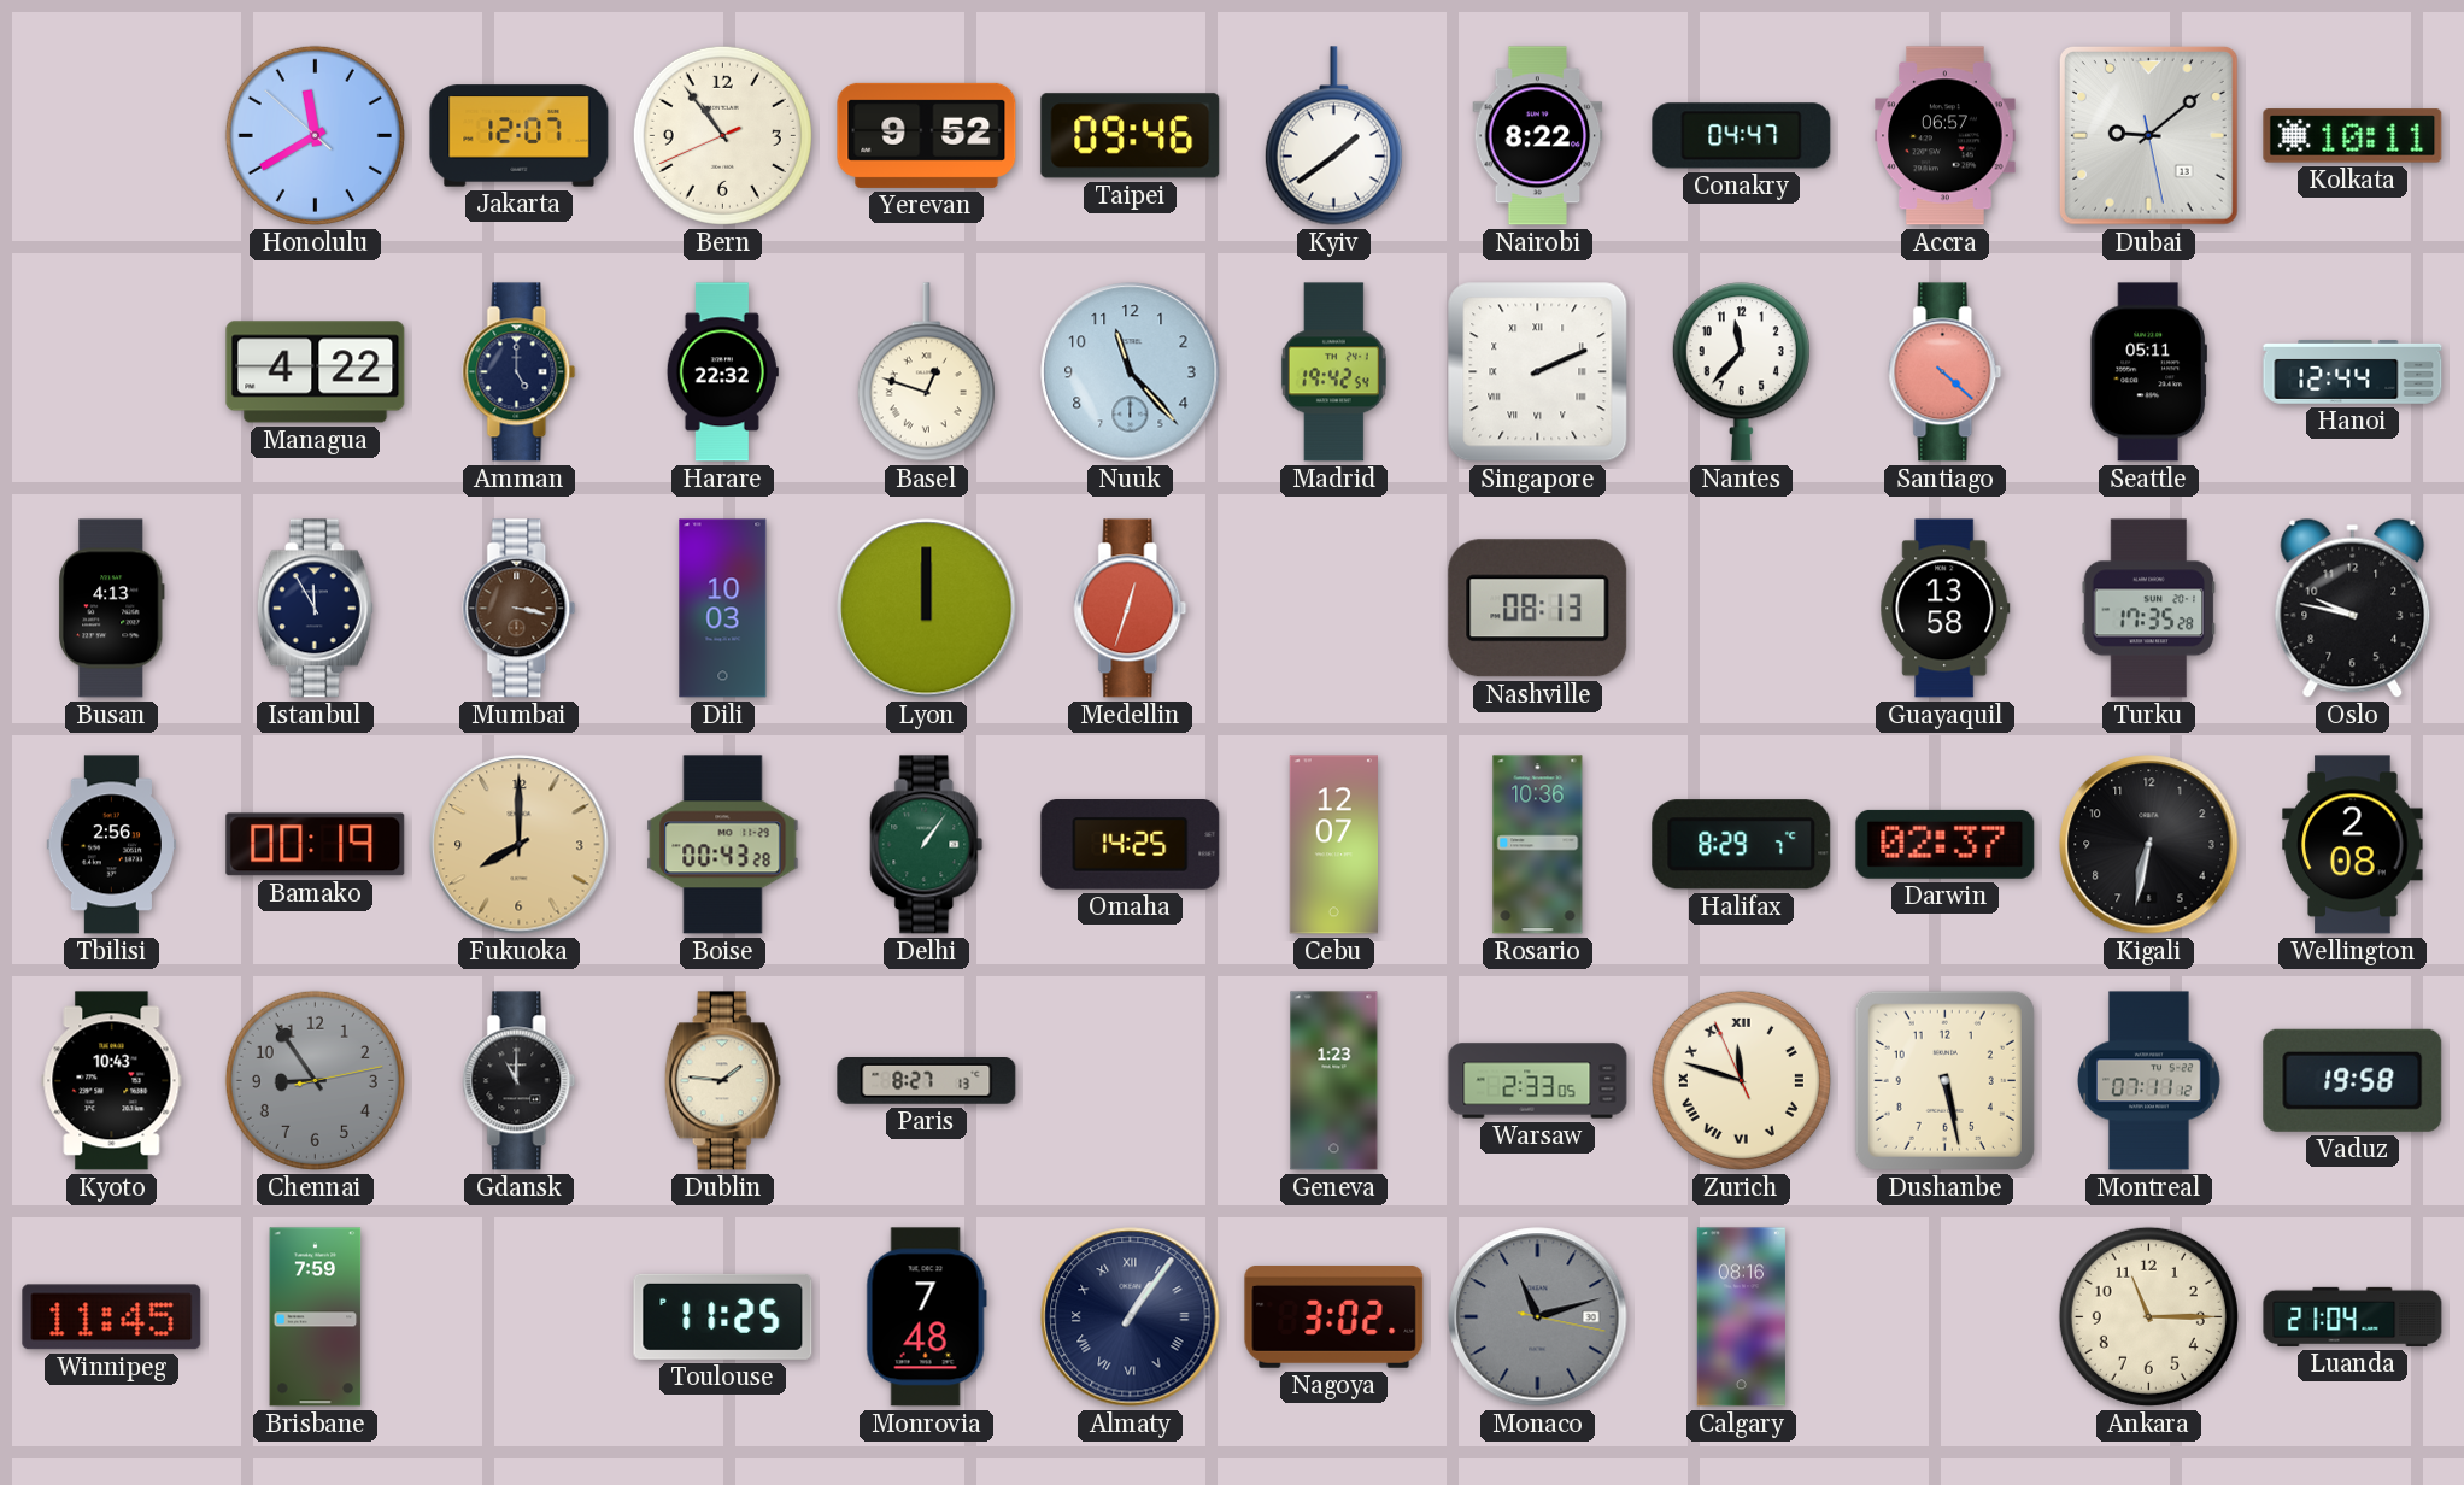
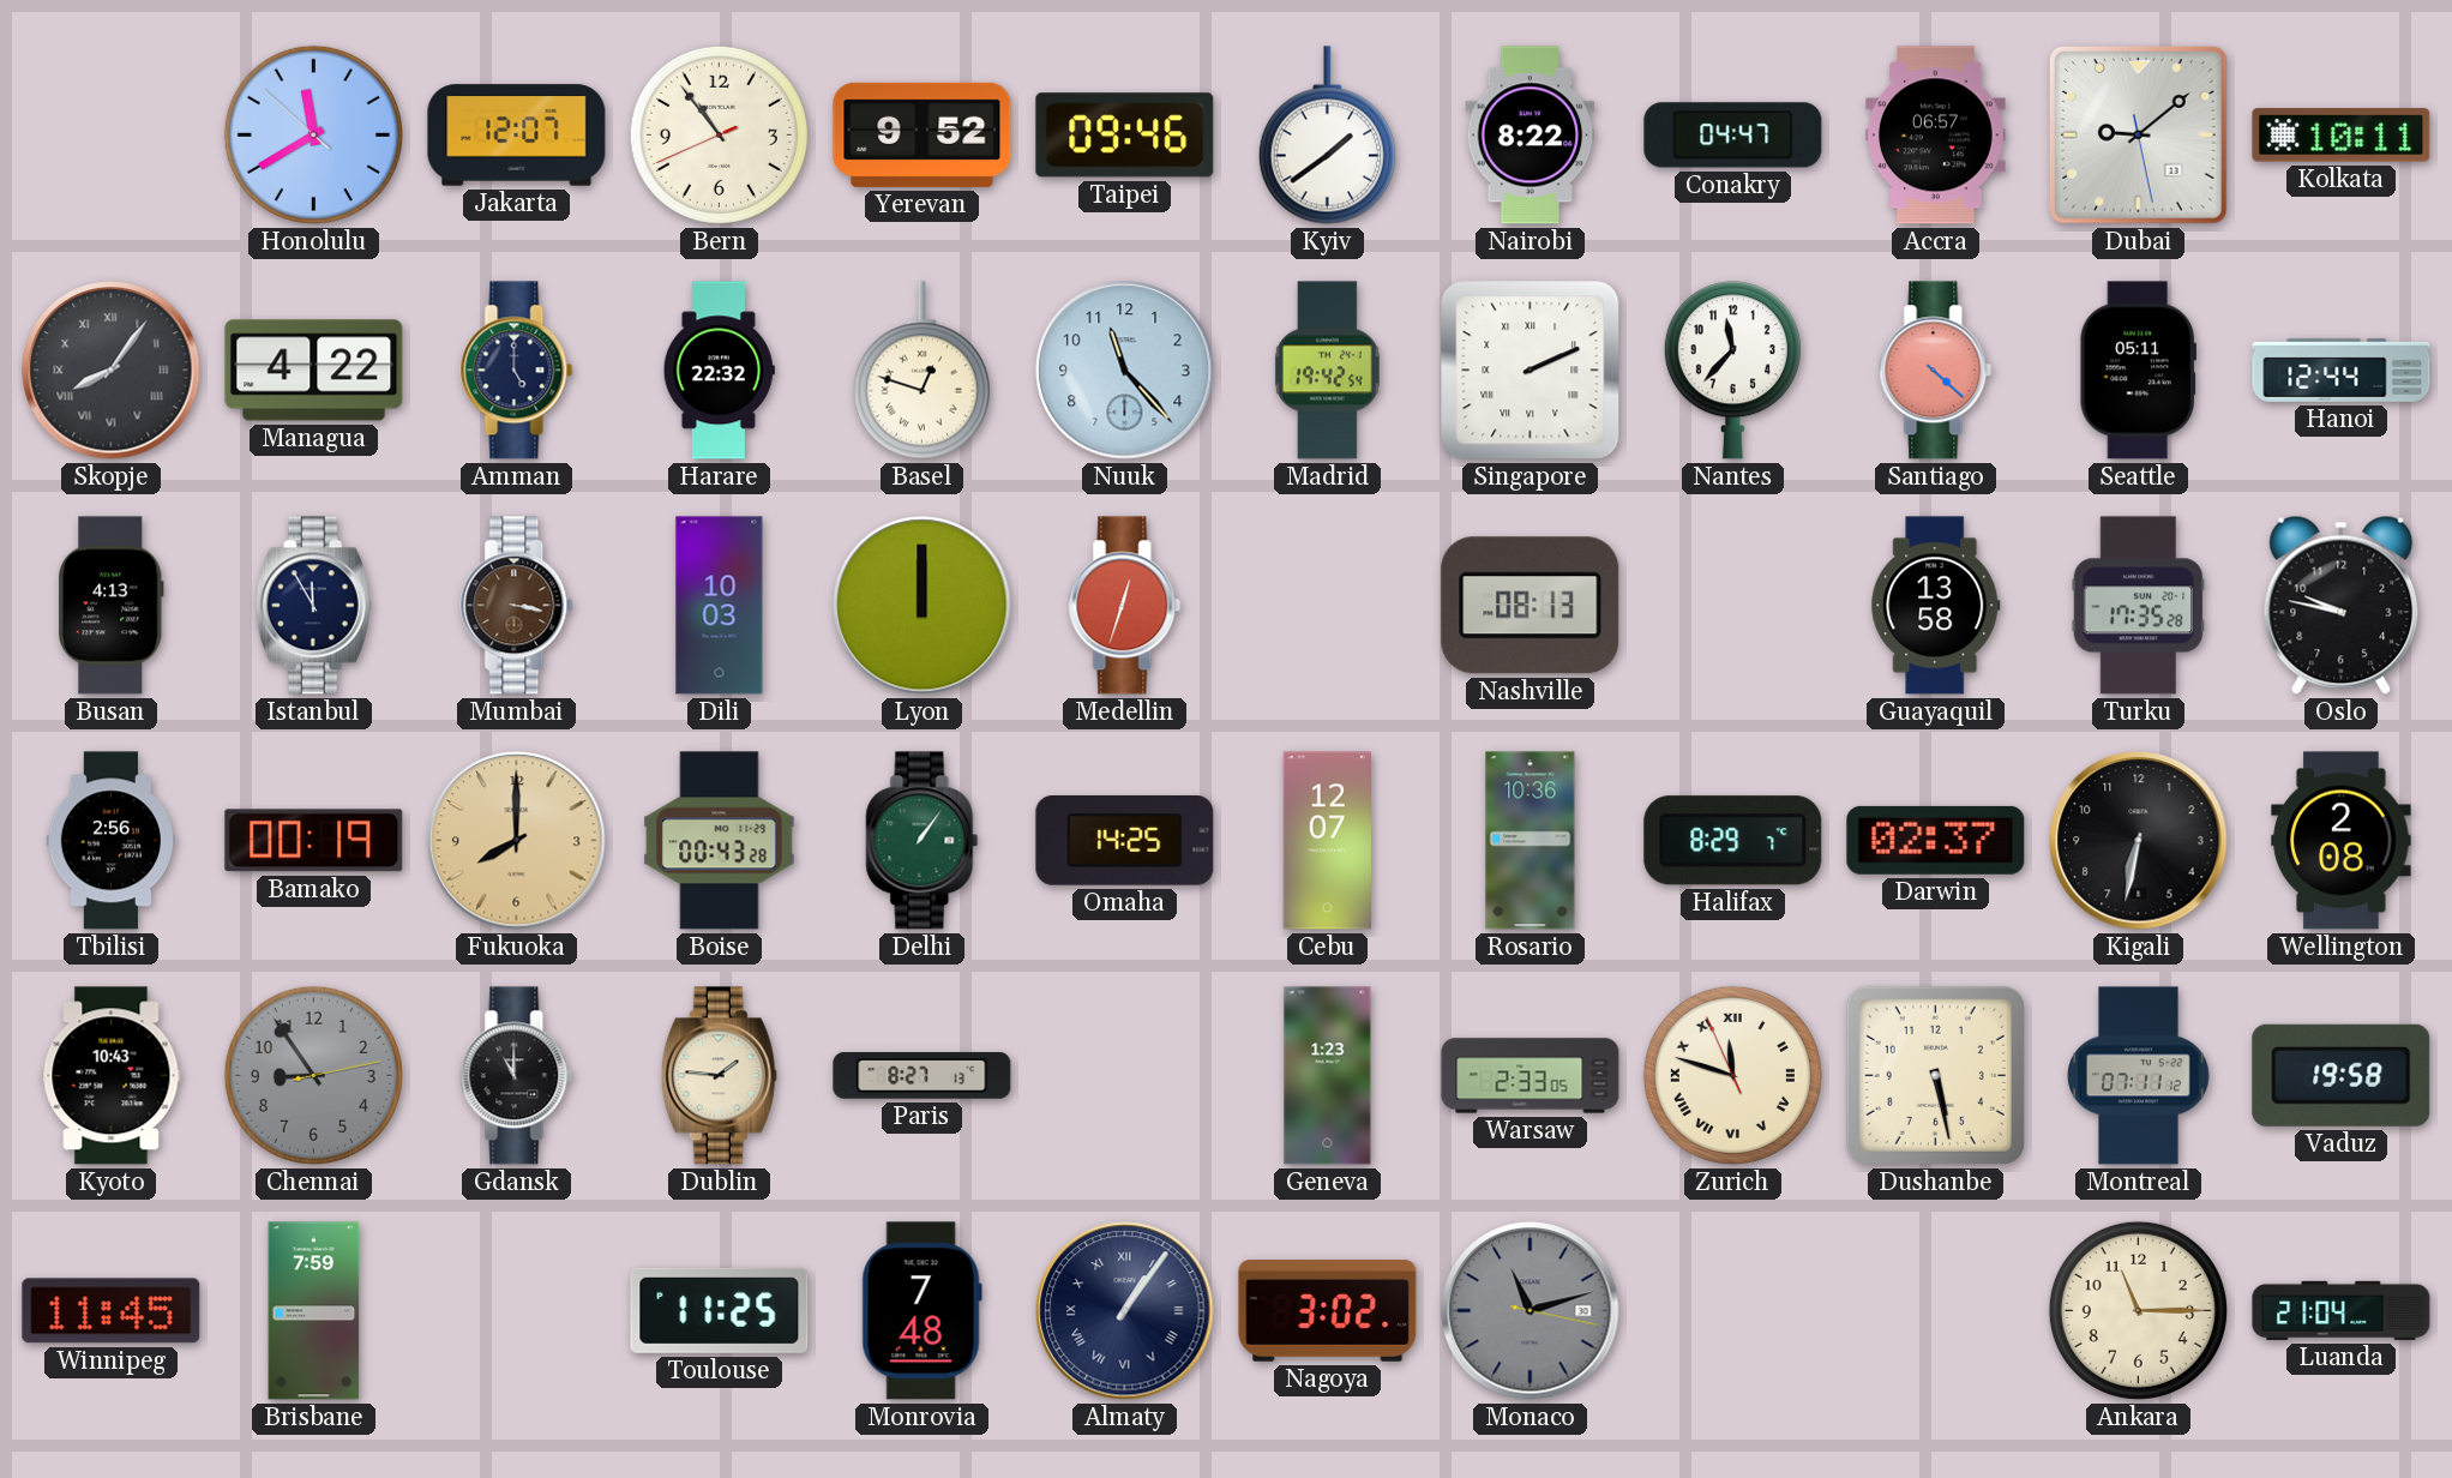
Skopje: none -> 8:06
Calgary: 08:16 -> none
